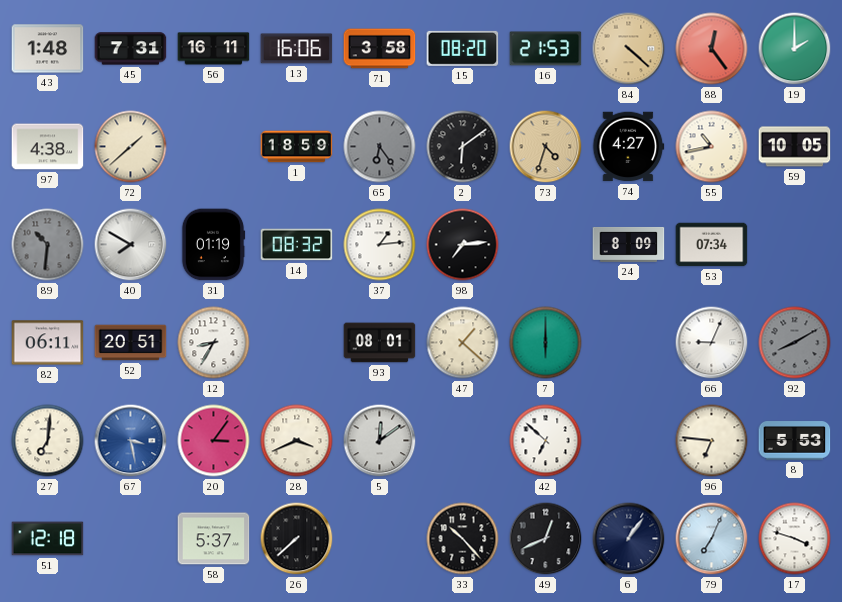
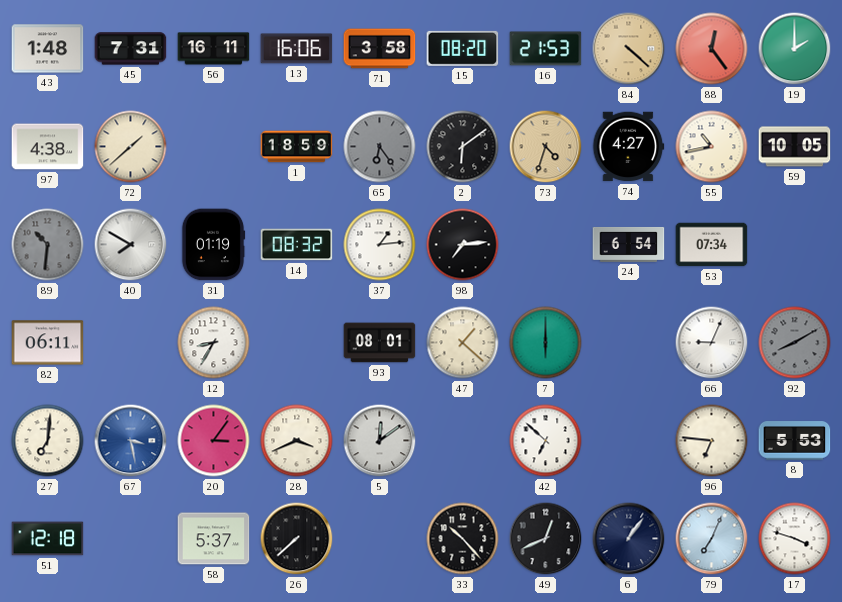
24: 8:09 -> 6:54
52: 20:51 -> none
